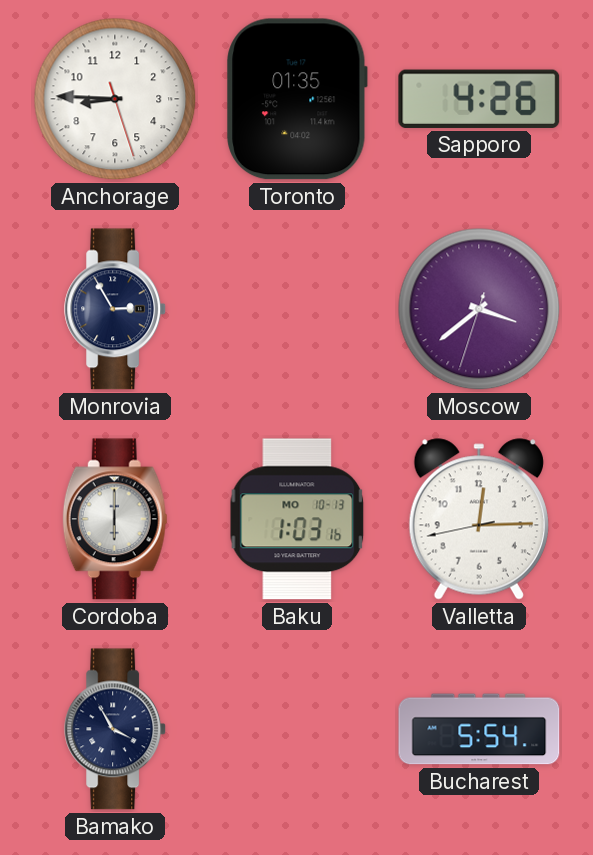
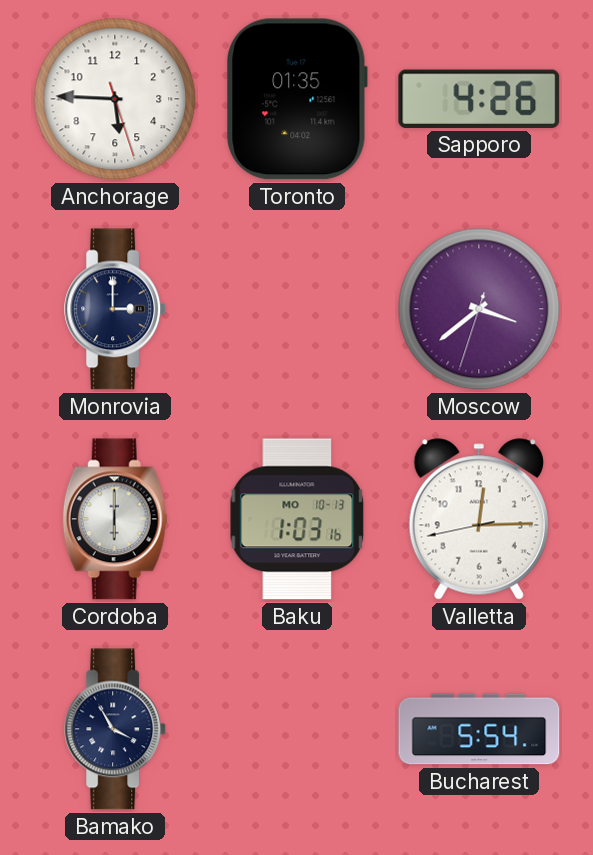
Anchorage: 8:45 -> 5:45
Monrovia: 2:55 -> 3:00
